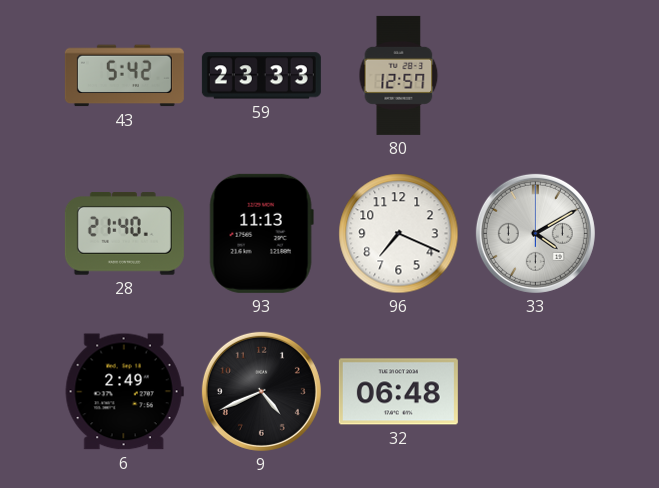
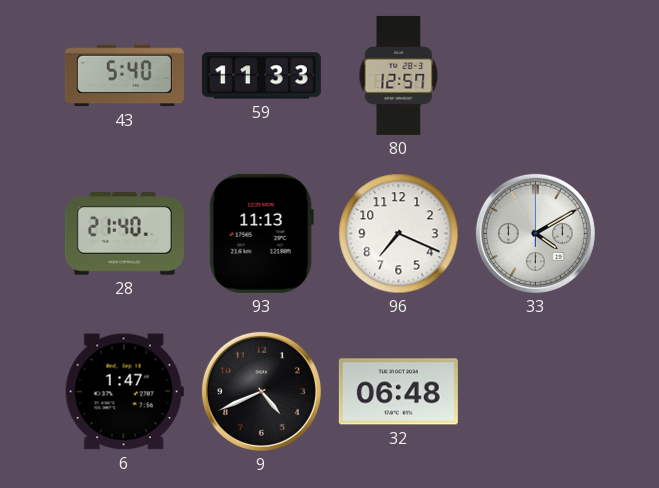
43: 5:42 -> 5:40
59: 23:33 -> 11:33
6: 2:49 -> 1:47
